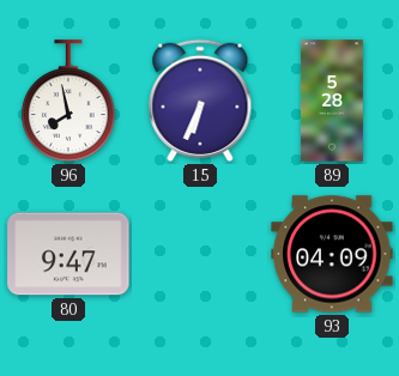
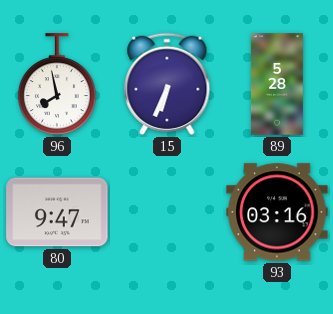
93: 04:09 -> 03:16
